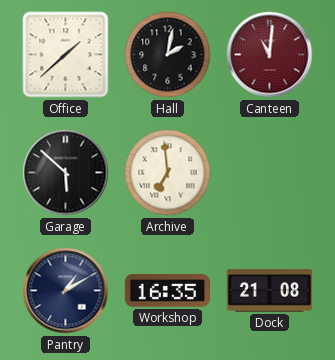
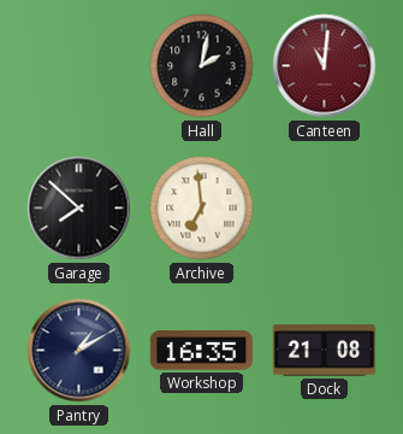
Office: 1:38 -> none
Garage: 5:52 -> 7:52
